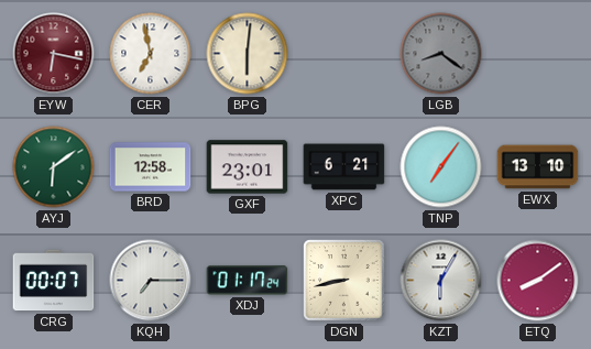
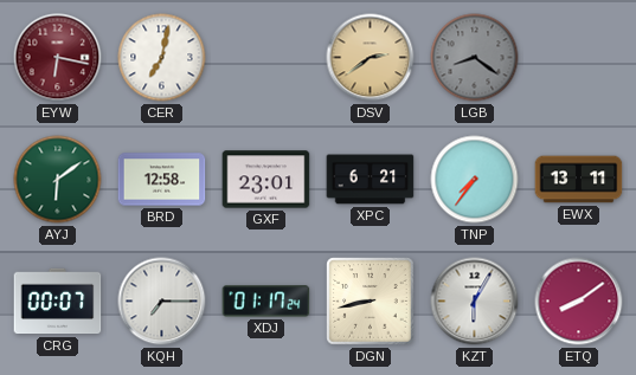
CER: 6:58 -> 7:02
BPG: 6:01 -> none
DSV: none -> 2:39
TNP: 7:06 -> 7:36
EWX: 13:10 -> 13:11
